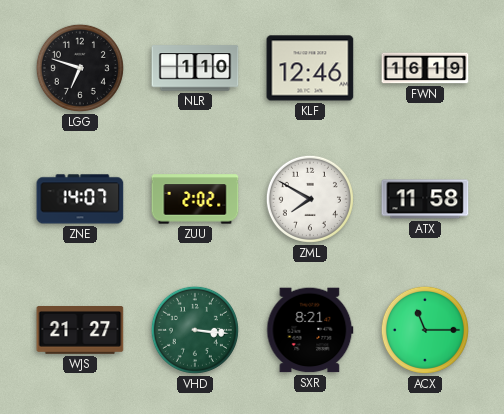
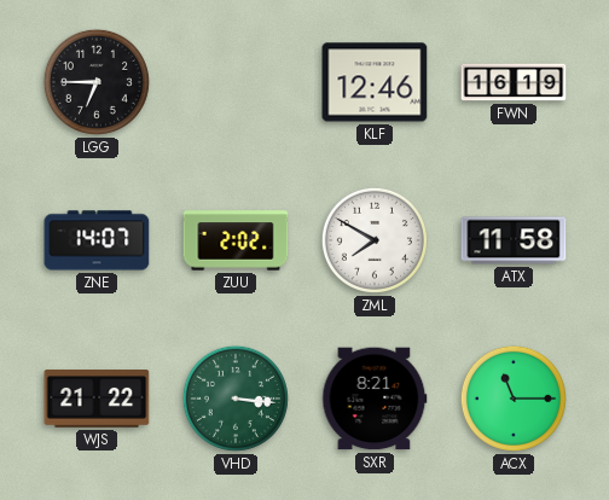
LGG: 6:48 -> 6:45
NLR: 1:10 -> none
WJS: 21:27 -> 21:22
